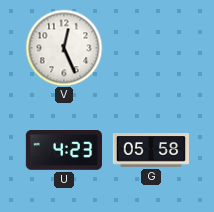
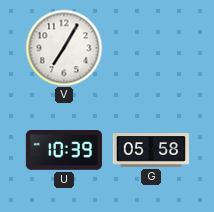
V: 12:26 -> 7:05
U: 4:23 -> 10:39
